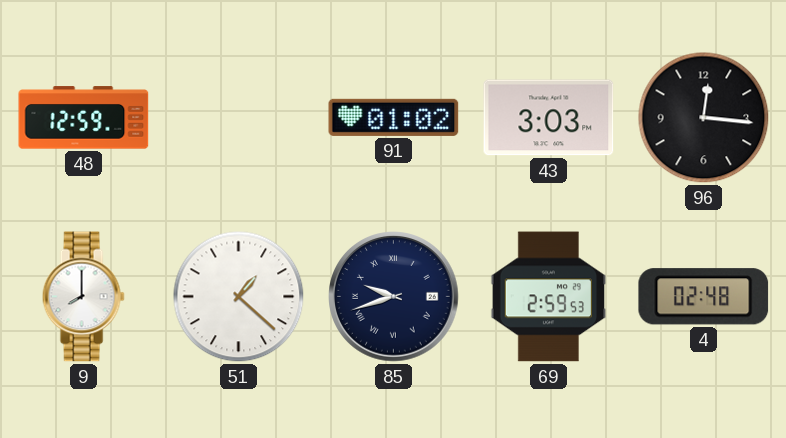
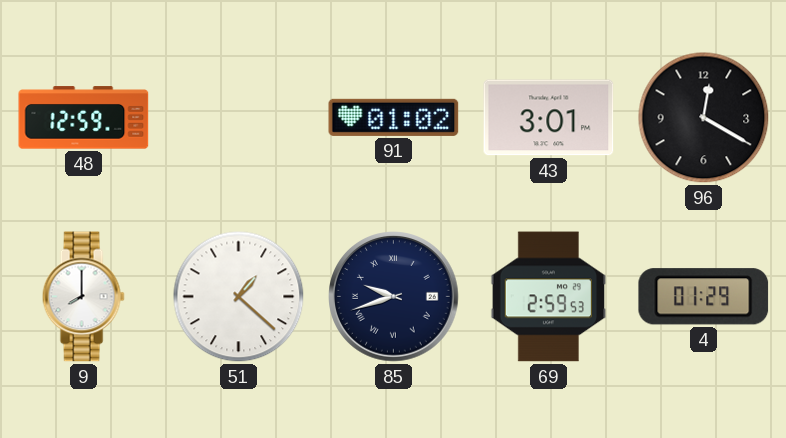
43: 3:03 -> 3:01
96: 12:16 -> 12:20
4: 02:48 -> 01:29
